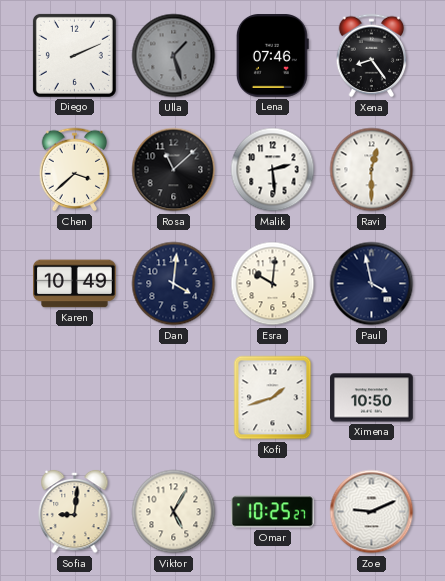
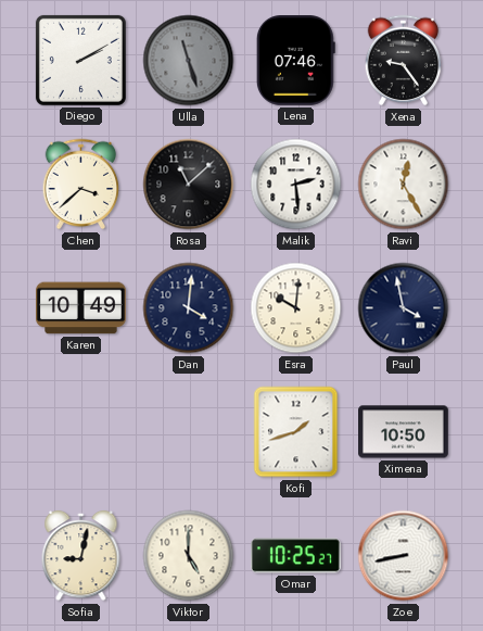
Diego: 2:11 -> 2:10
Ulla: 1:27 -> 11:27
Xena: 8:24 -> 9:24
Ravi: 12:30 -> 12:25
Sofia: 9:01 -> 9:02
Viktor: 5:05 -> 5:00
Zoe: 9:11 -> 8:43
